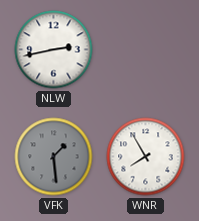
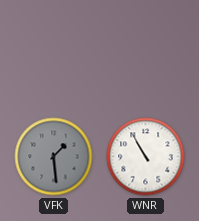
NLW: 2:43 -> none
WNR: 7:55 -> 10:55
